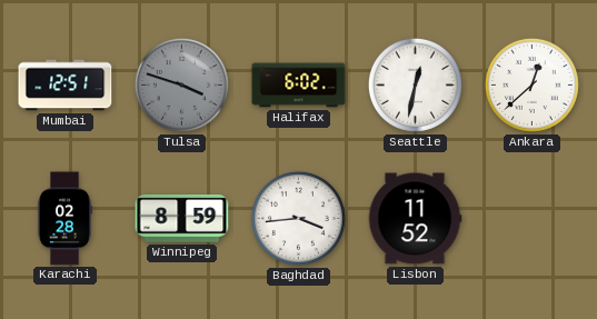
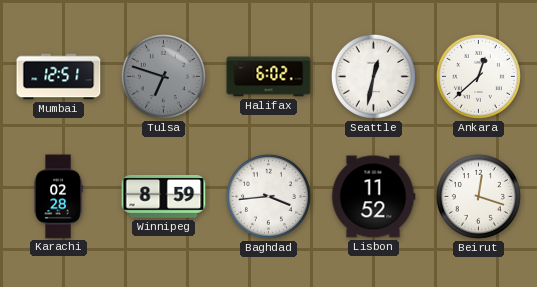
Tulsa: 3:48 -> 6:48
Beirut: none -> 12:18
